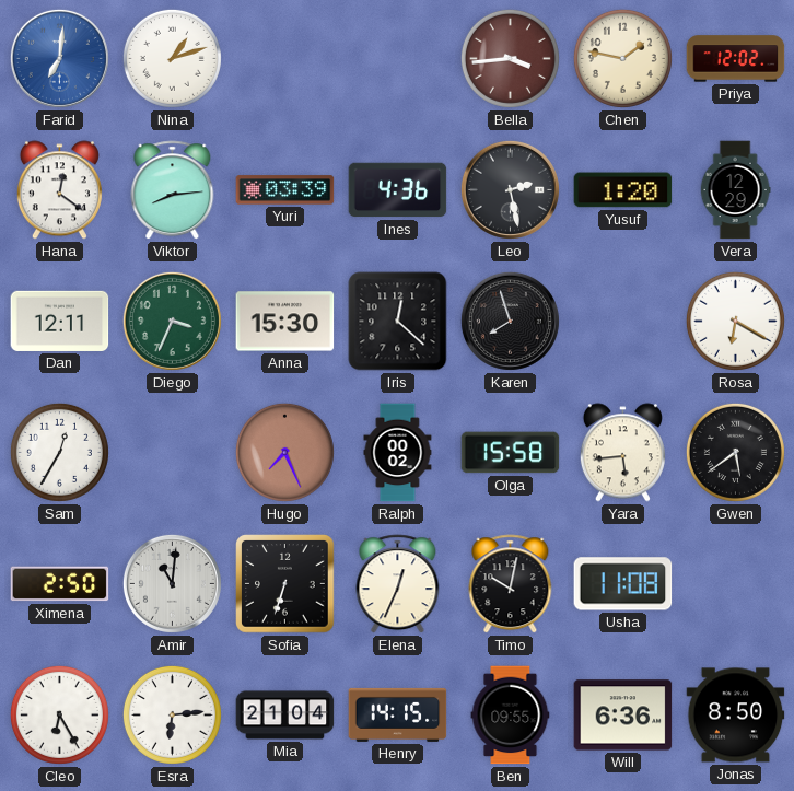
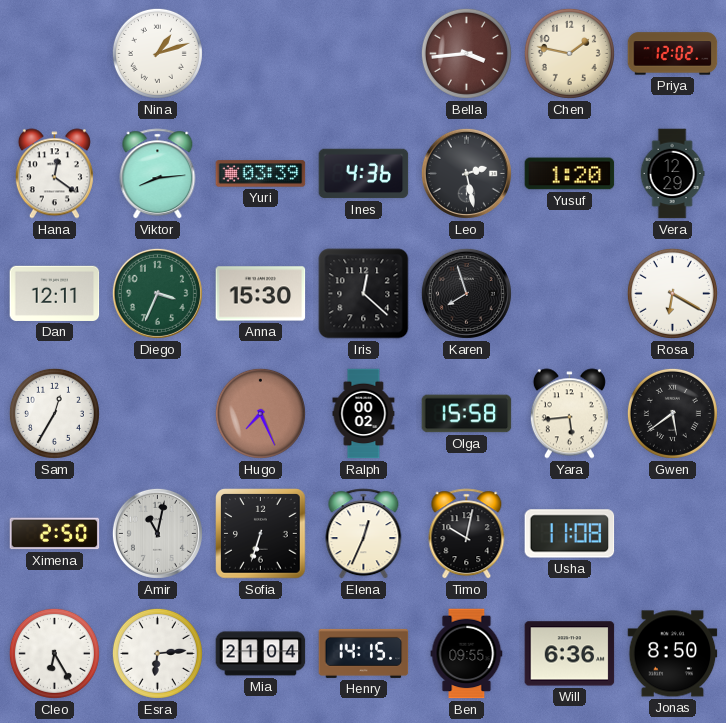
Farid: 7:01 -> none
Amir: 11:01 -> 11:02
